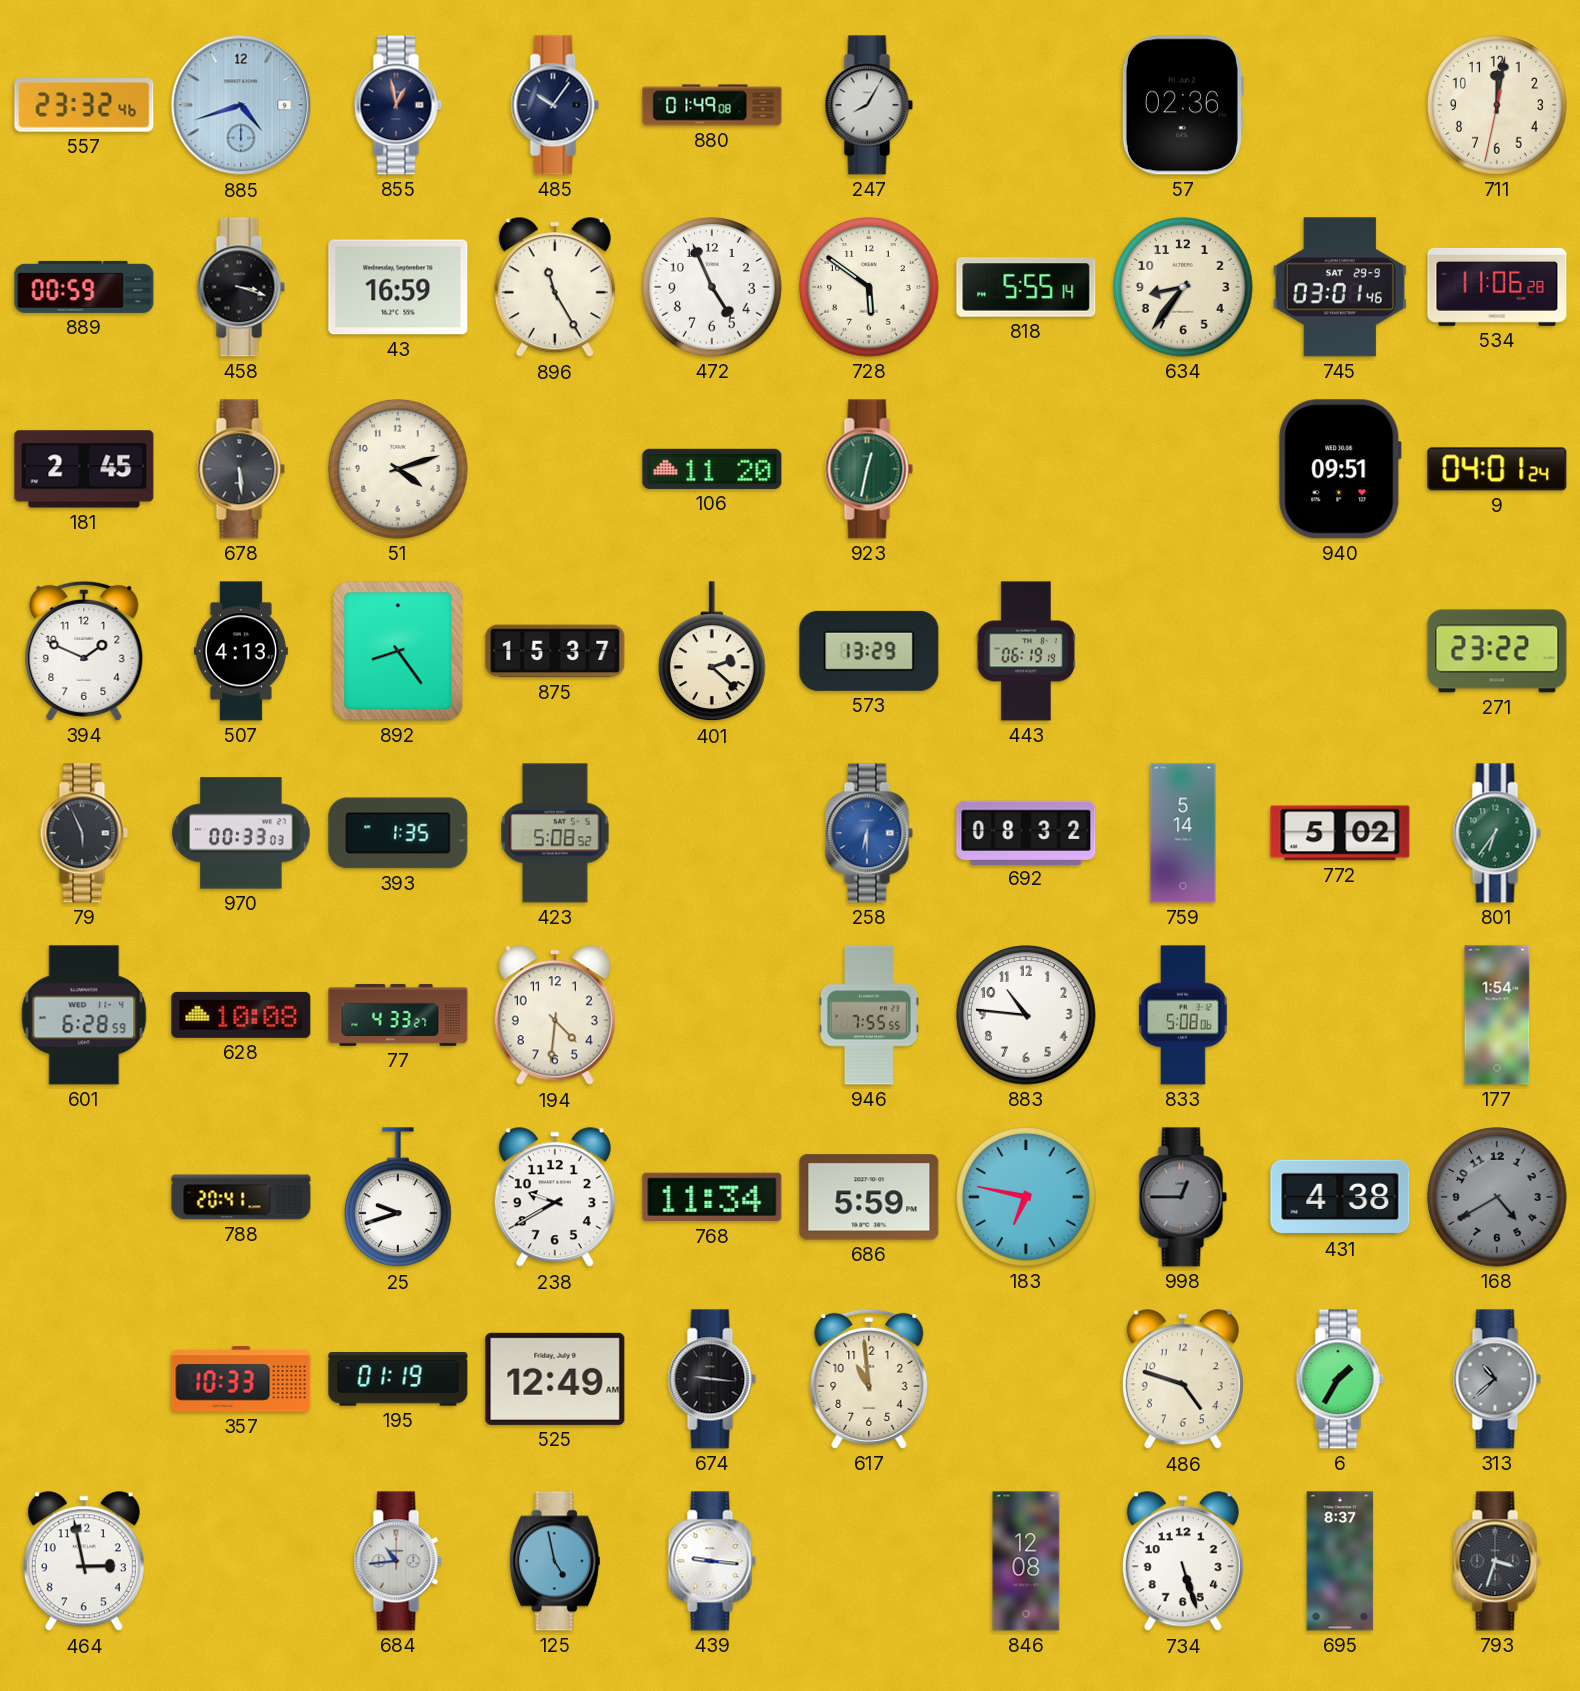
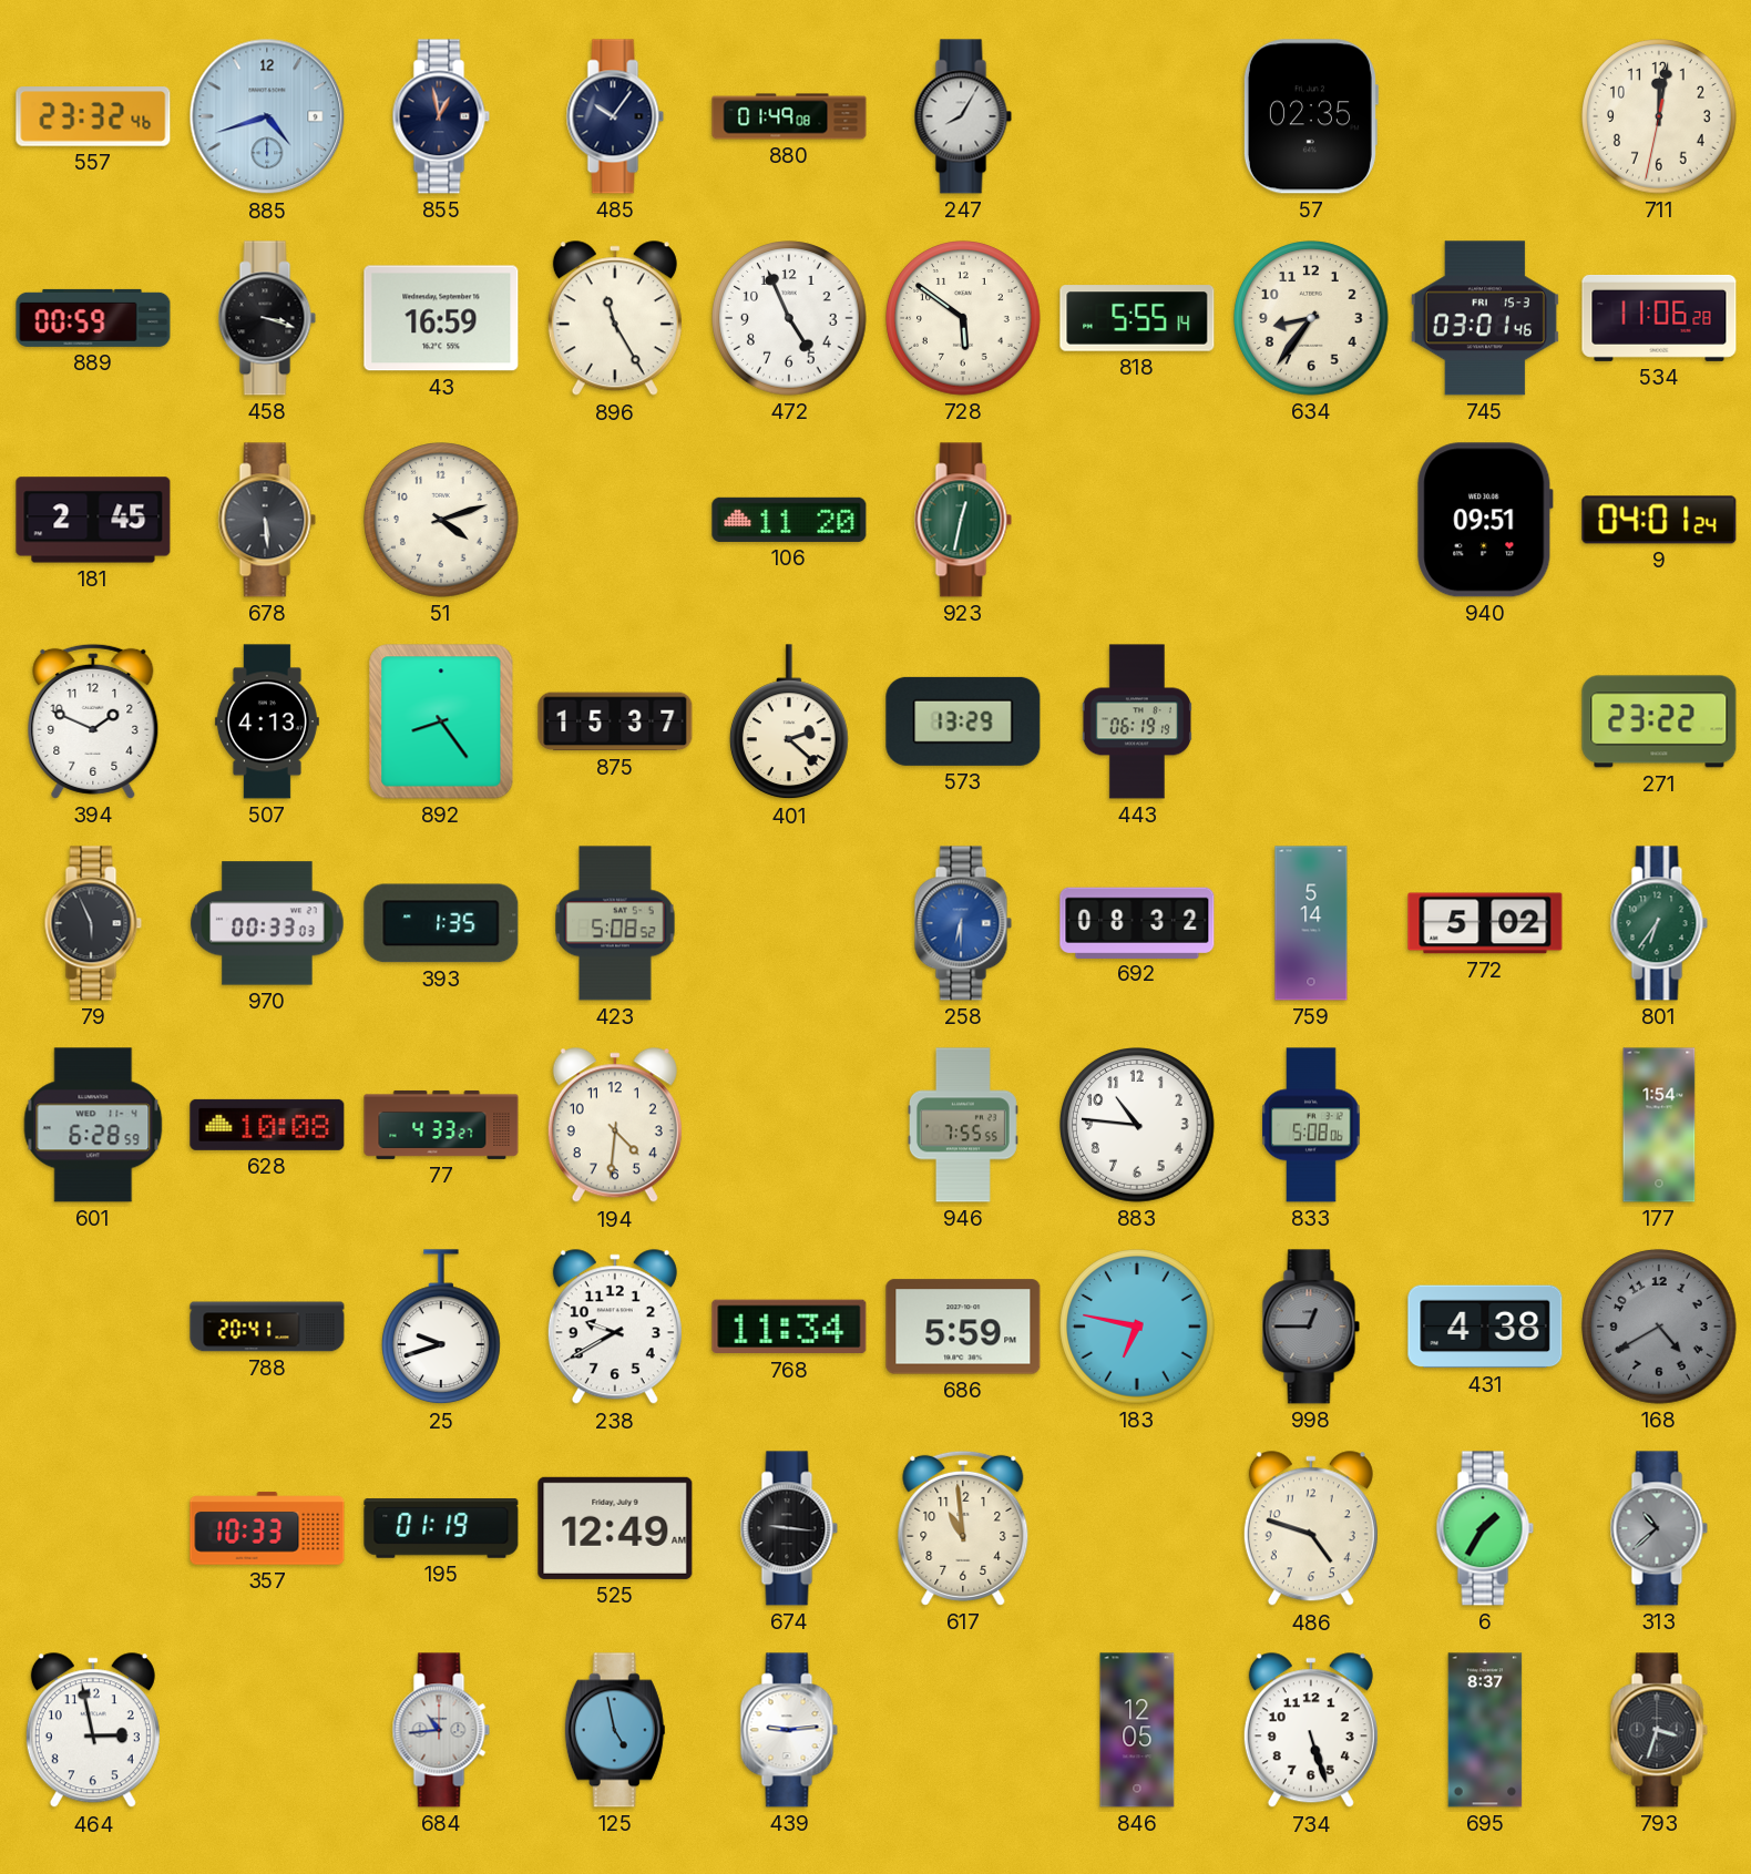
57: 02:36 -> 02:35
745 date: SAT 29-9 -> FRI 15-3
439: 9:16 -> 9:14
846: 12:08 -> 12:05
